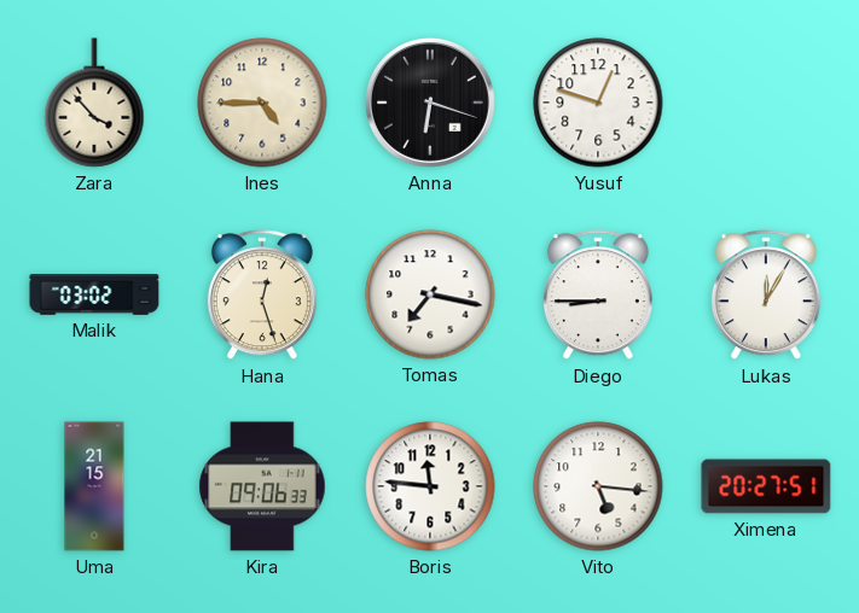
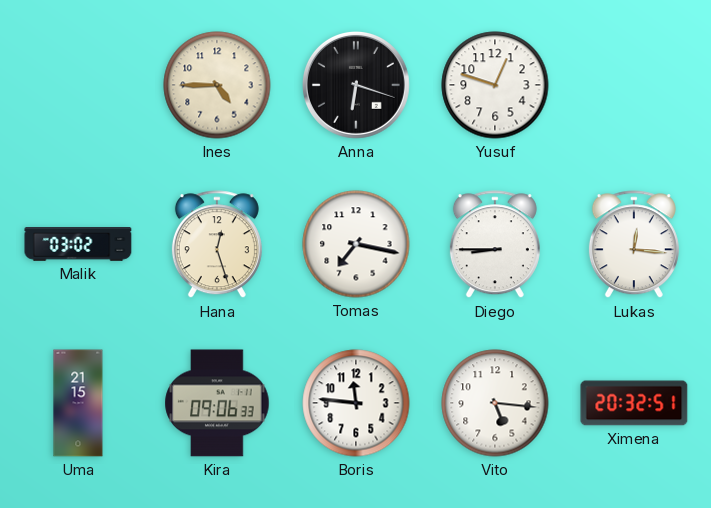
Zara: 3:53 -> none
Lukas: 12:05 -> 12:16
Ximena: 20:27 -> 20:32
